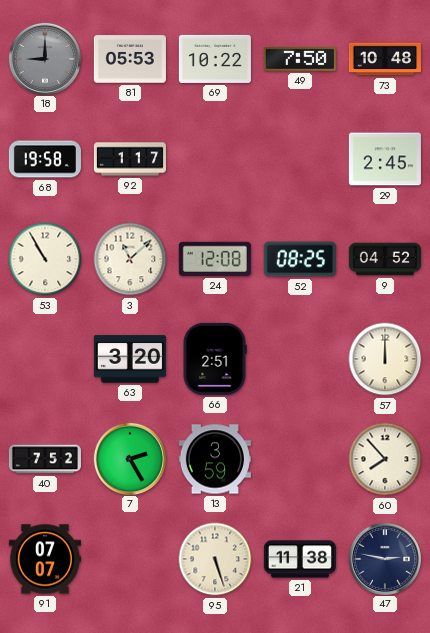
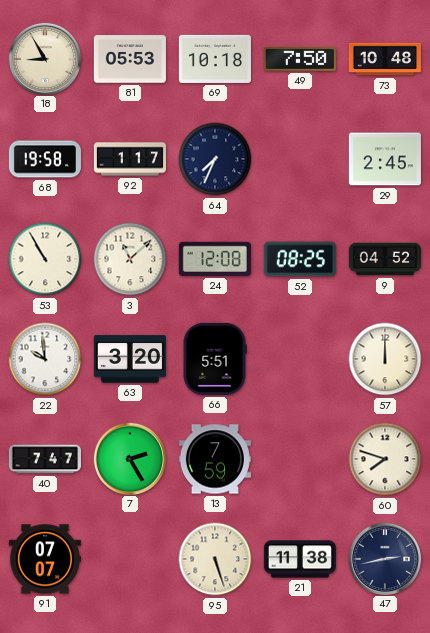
18: 9:00 -> 8:55
18 dial: grey -> cream
69: 10:22 -> 10:18
64: none -> 7:34
22: none -> 9:59
66: 2:51 -> 5:51
40: 7:52 -> 7:47
13: 3:59 -> 7:59
60: 7:53 -> 7:48
47: 2:47 -> 2:43
